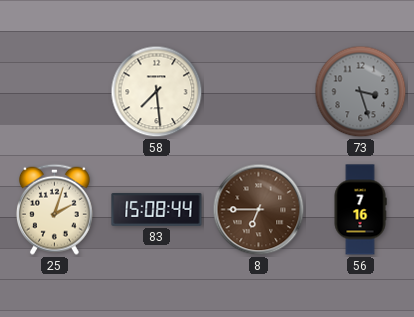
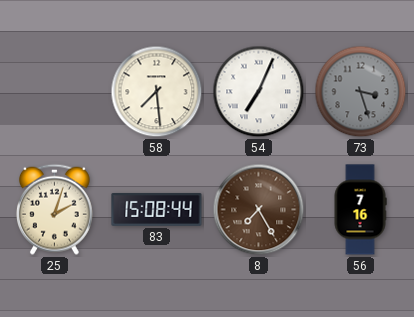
54: none -> 7:04
8: 6:45 -> 7:25
